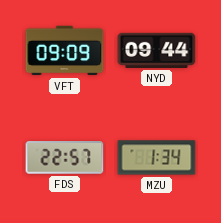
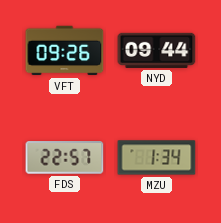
VFT: 09:09 -> 09:26
